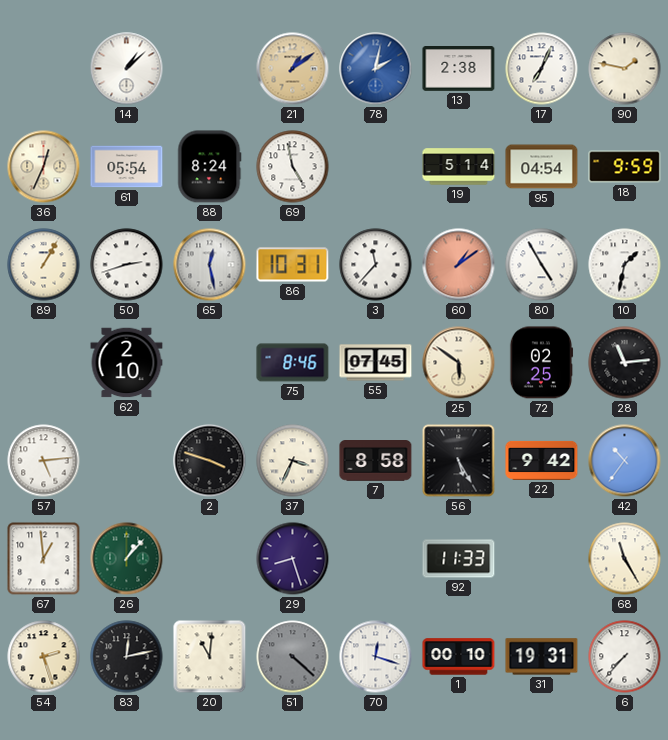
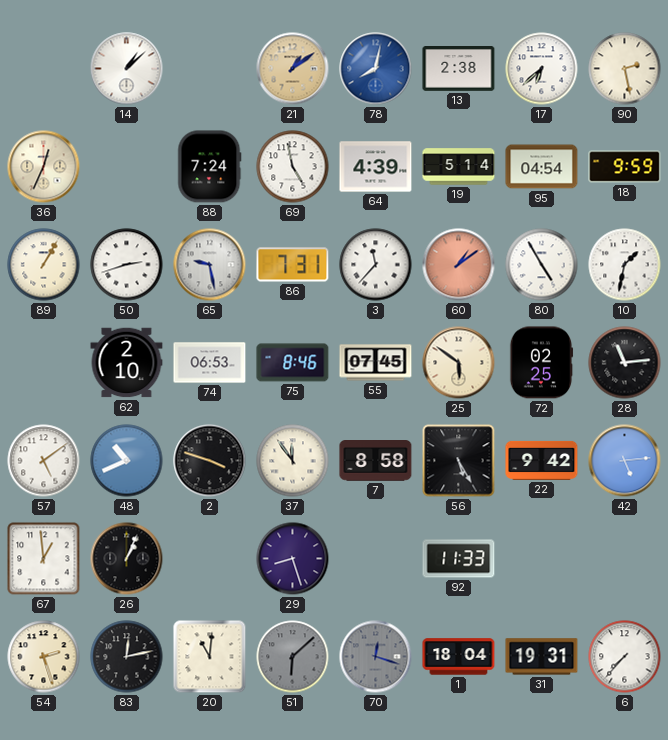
78: 2:02 -> 8:02
17: 7:04 -> 6:38
90: 1:47 -> 2:28
61: 05:54 -> none
88: 8:24 -> 7:24
64: none -> 4:39
65: 12:28 -> 9:28
86: 10:31 -> 7:31
74: none -> 06:53
57: 5:14 -> 5:09
48: none -> 10:41
37: 3:34 -> 11:54
42: 10:36 -> 5:14
26: 1:07 -> 1:04
26 dial: green -> black
68: 11:25 -> none
51: 4:22 -> 6:08
70 dial: white -> grey
1: 00:10 -> 18:04
